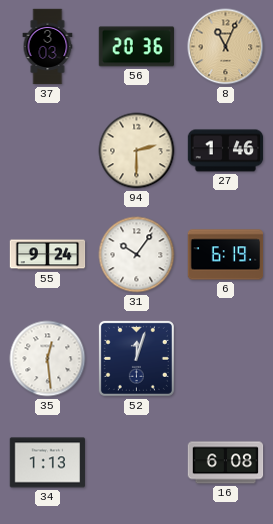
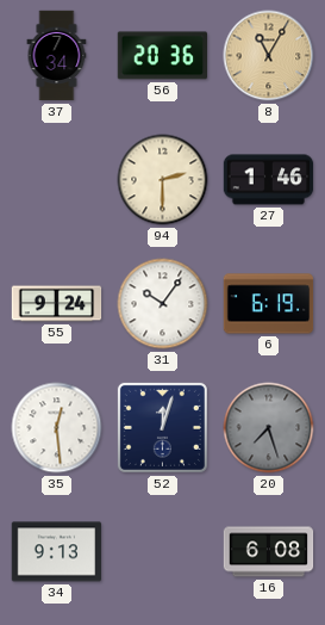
37: 3:03 -> 7:34
8: 11:04 -> 11:05
20: none -> 7:27
34: 1:13 -> 9:13
